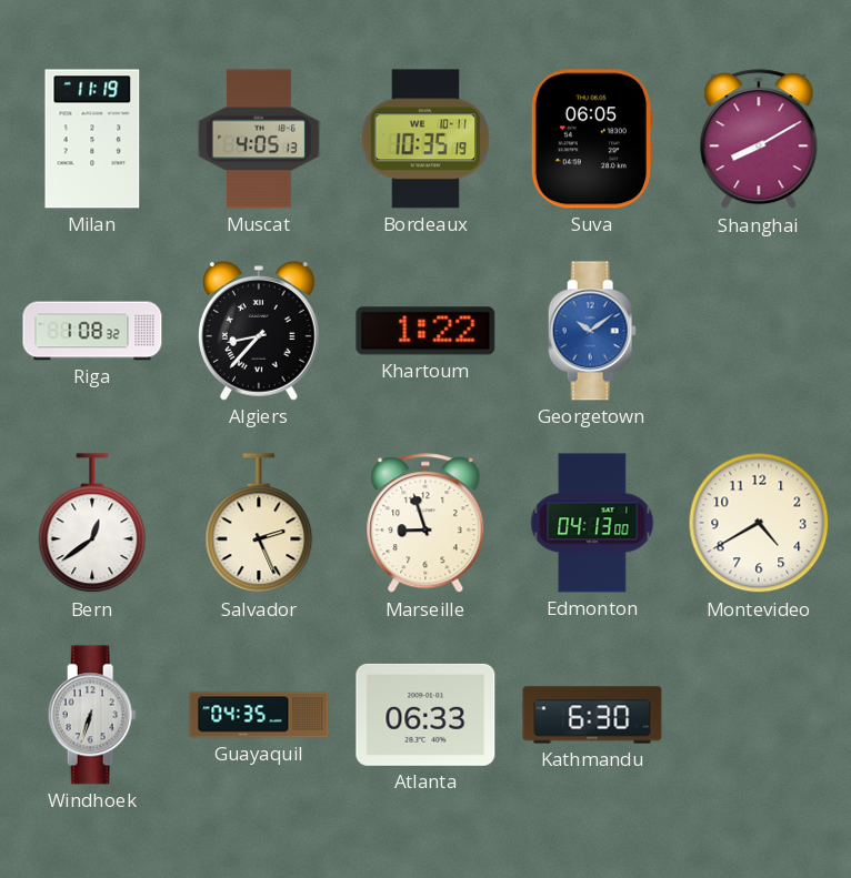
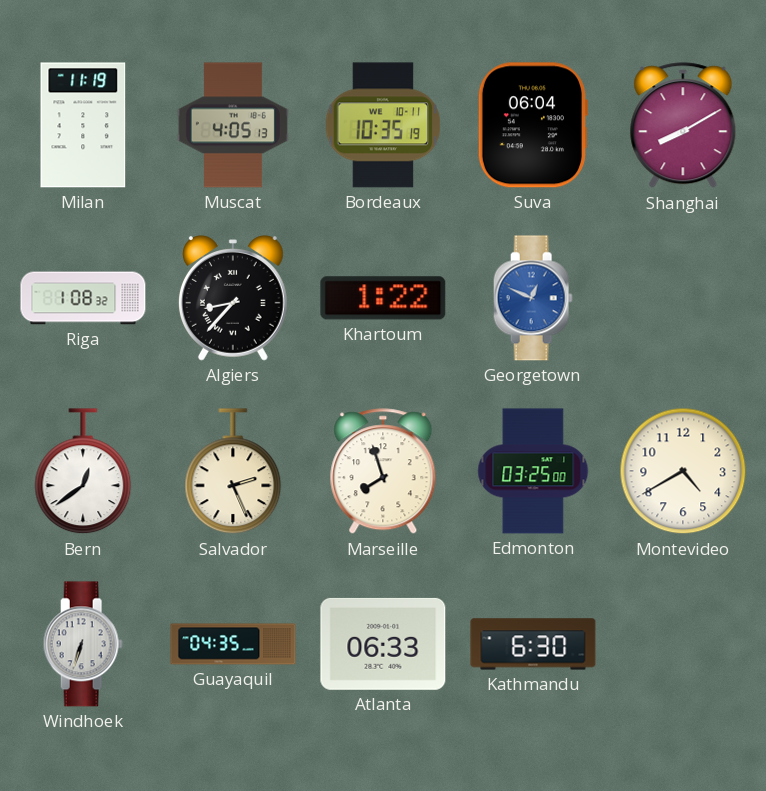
Suva: 06:05 -> 06:04
Georgetown: 10:09 -> 12:49
Marseille: 8:57 -> 7:57
Edmonton: 04:13 -> 03:25
